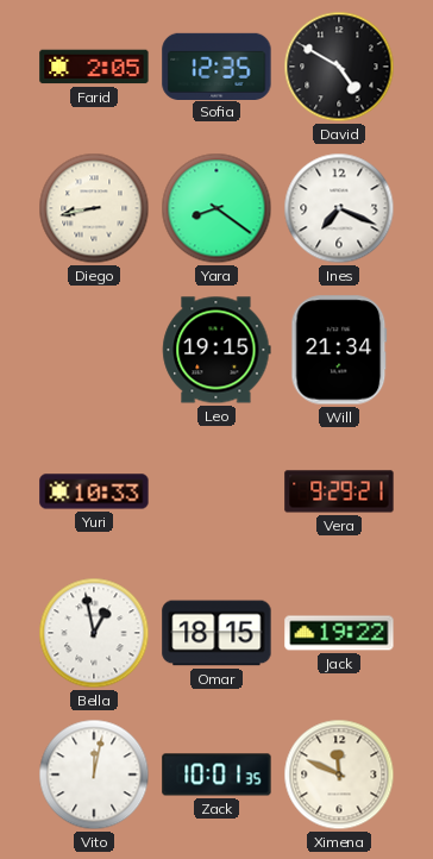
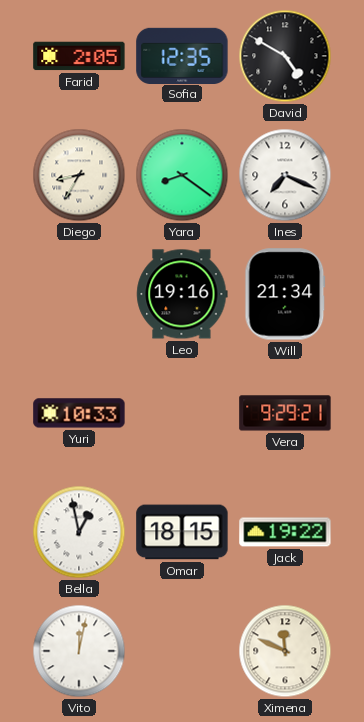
Diego: 8:43 -> 8:35
Leo: 19:15 -> 19:16
Zack: 10:01 -> none
